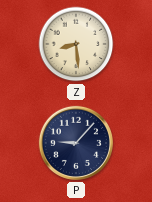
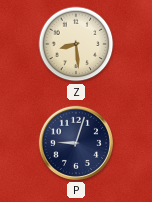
P: 9:07 -> 9:03
